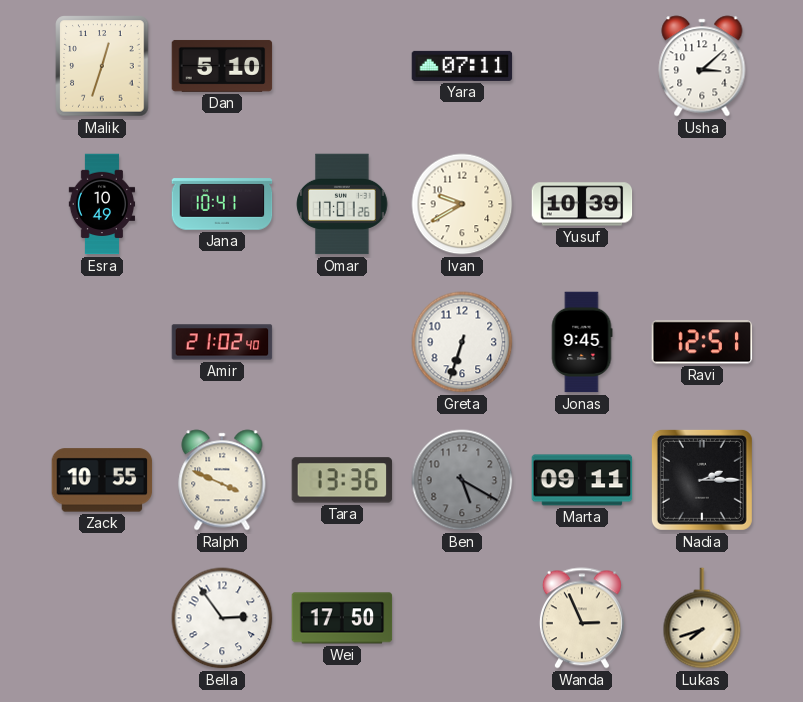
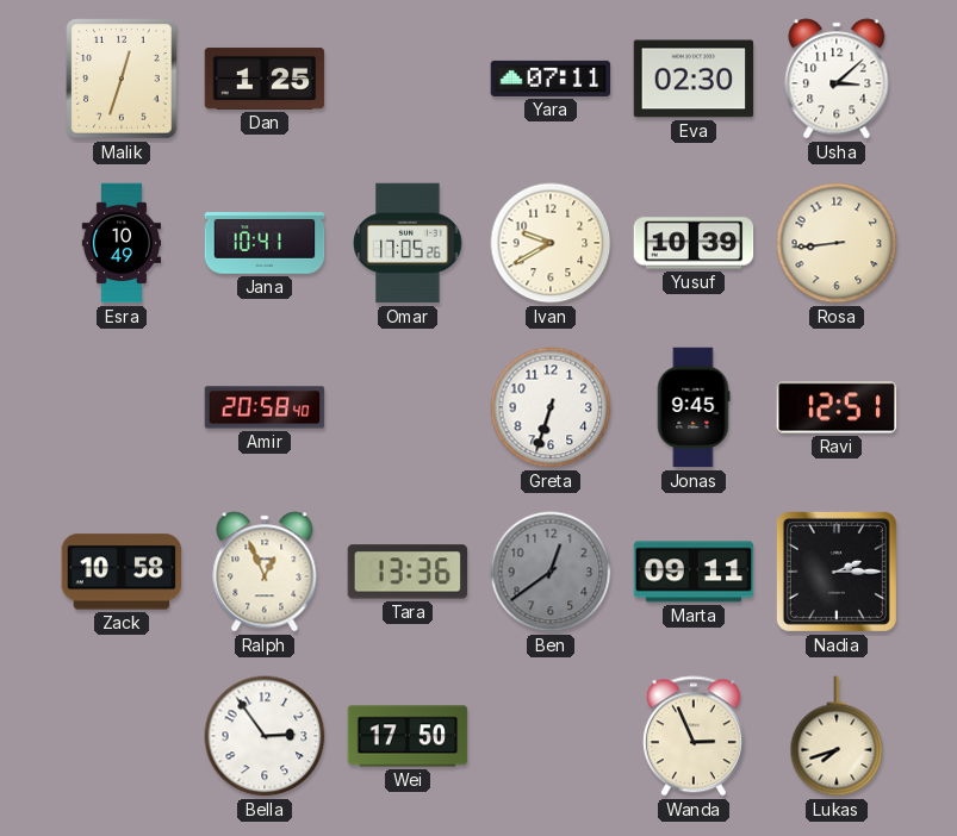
Dan: 5:10 -> 1:25
Eva: none -> 02:30
Omar: 17:01 -> 17:05
Rosa: none -> 8:44
Amir: 21:02 -> 20:58
Zack: 10:55 -> 10:58
Ralph: 3:49 -> 12:56
Ben: 5:20 -> 12:39
